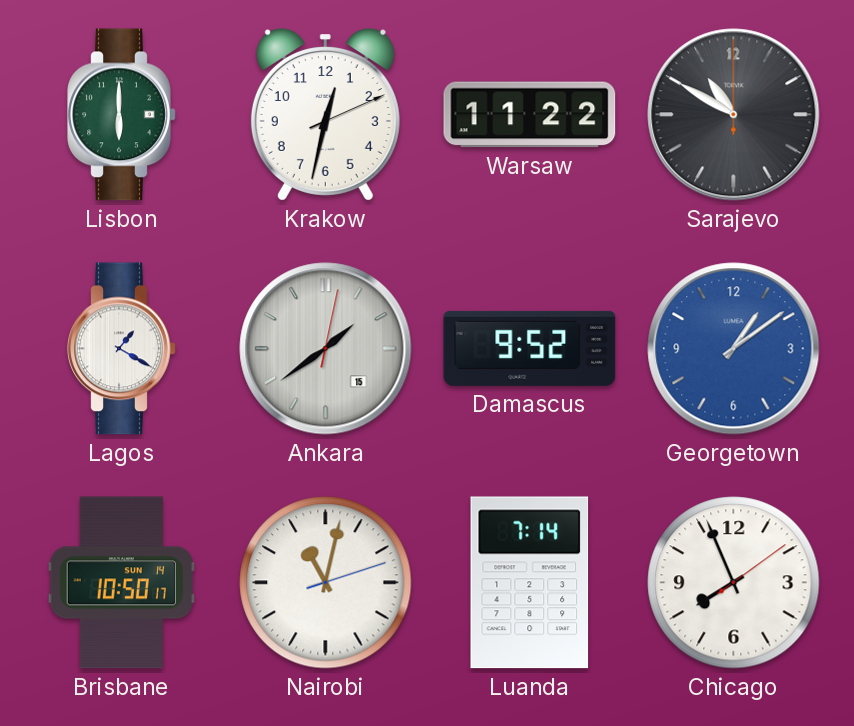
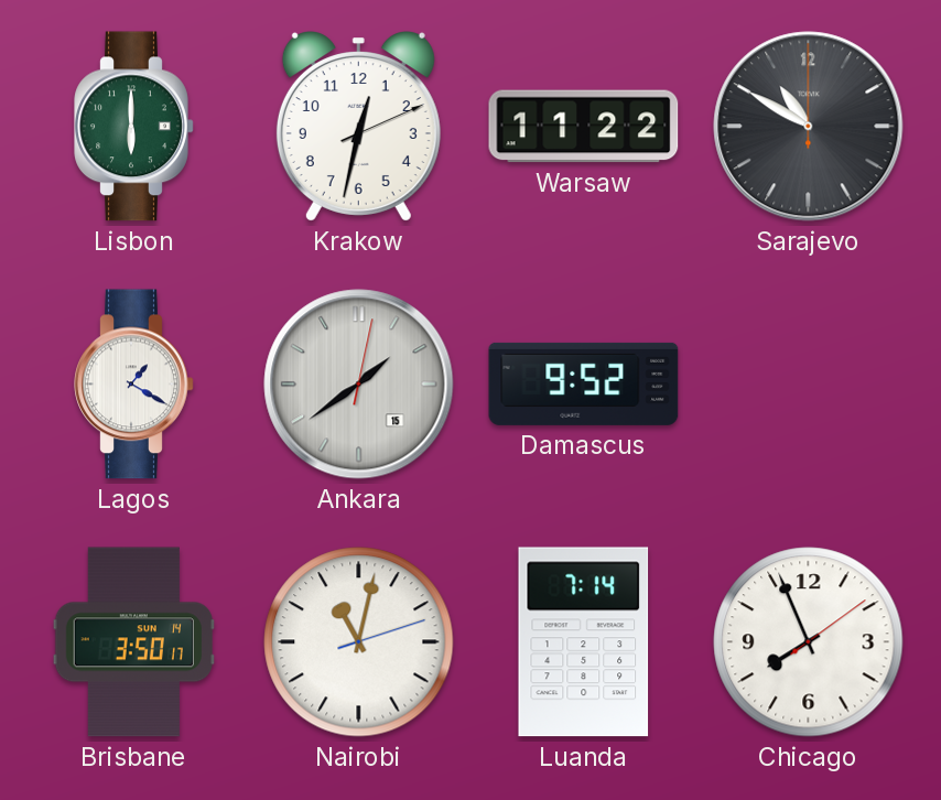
Georgetown: 1:09 -> none
Brisbane: 10:50 -> 3:50
